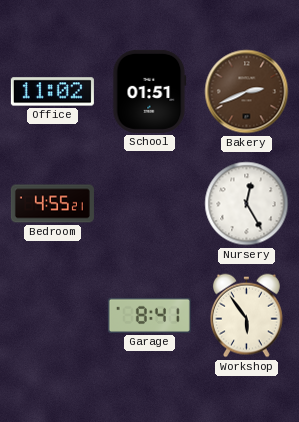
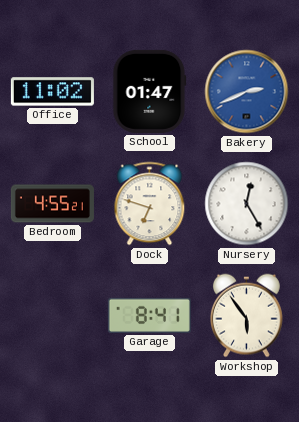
School: 01:51 -> 01:47
Bakery dial: brown -> blue
Dock: none -> 6:48
